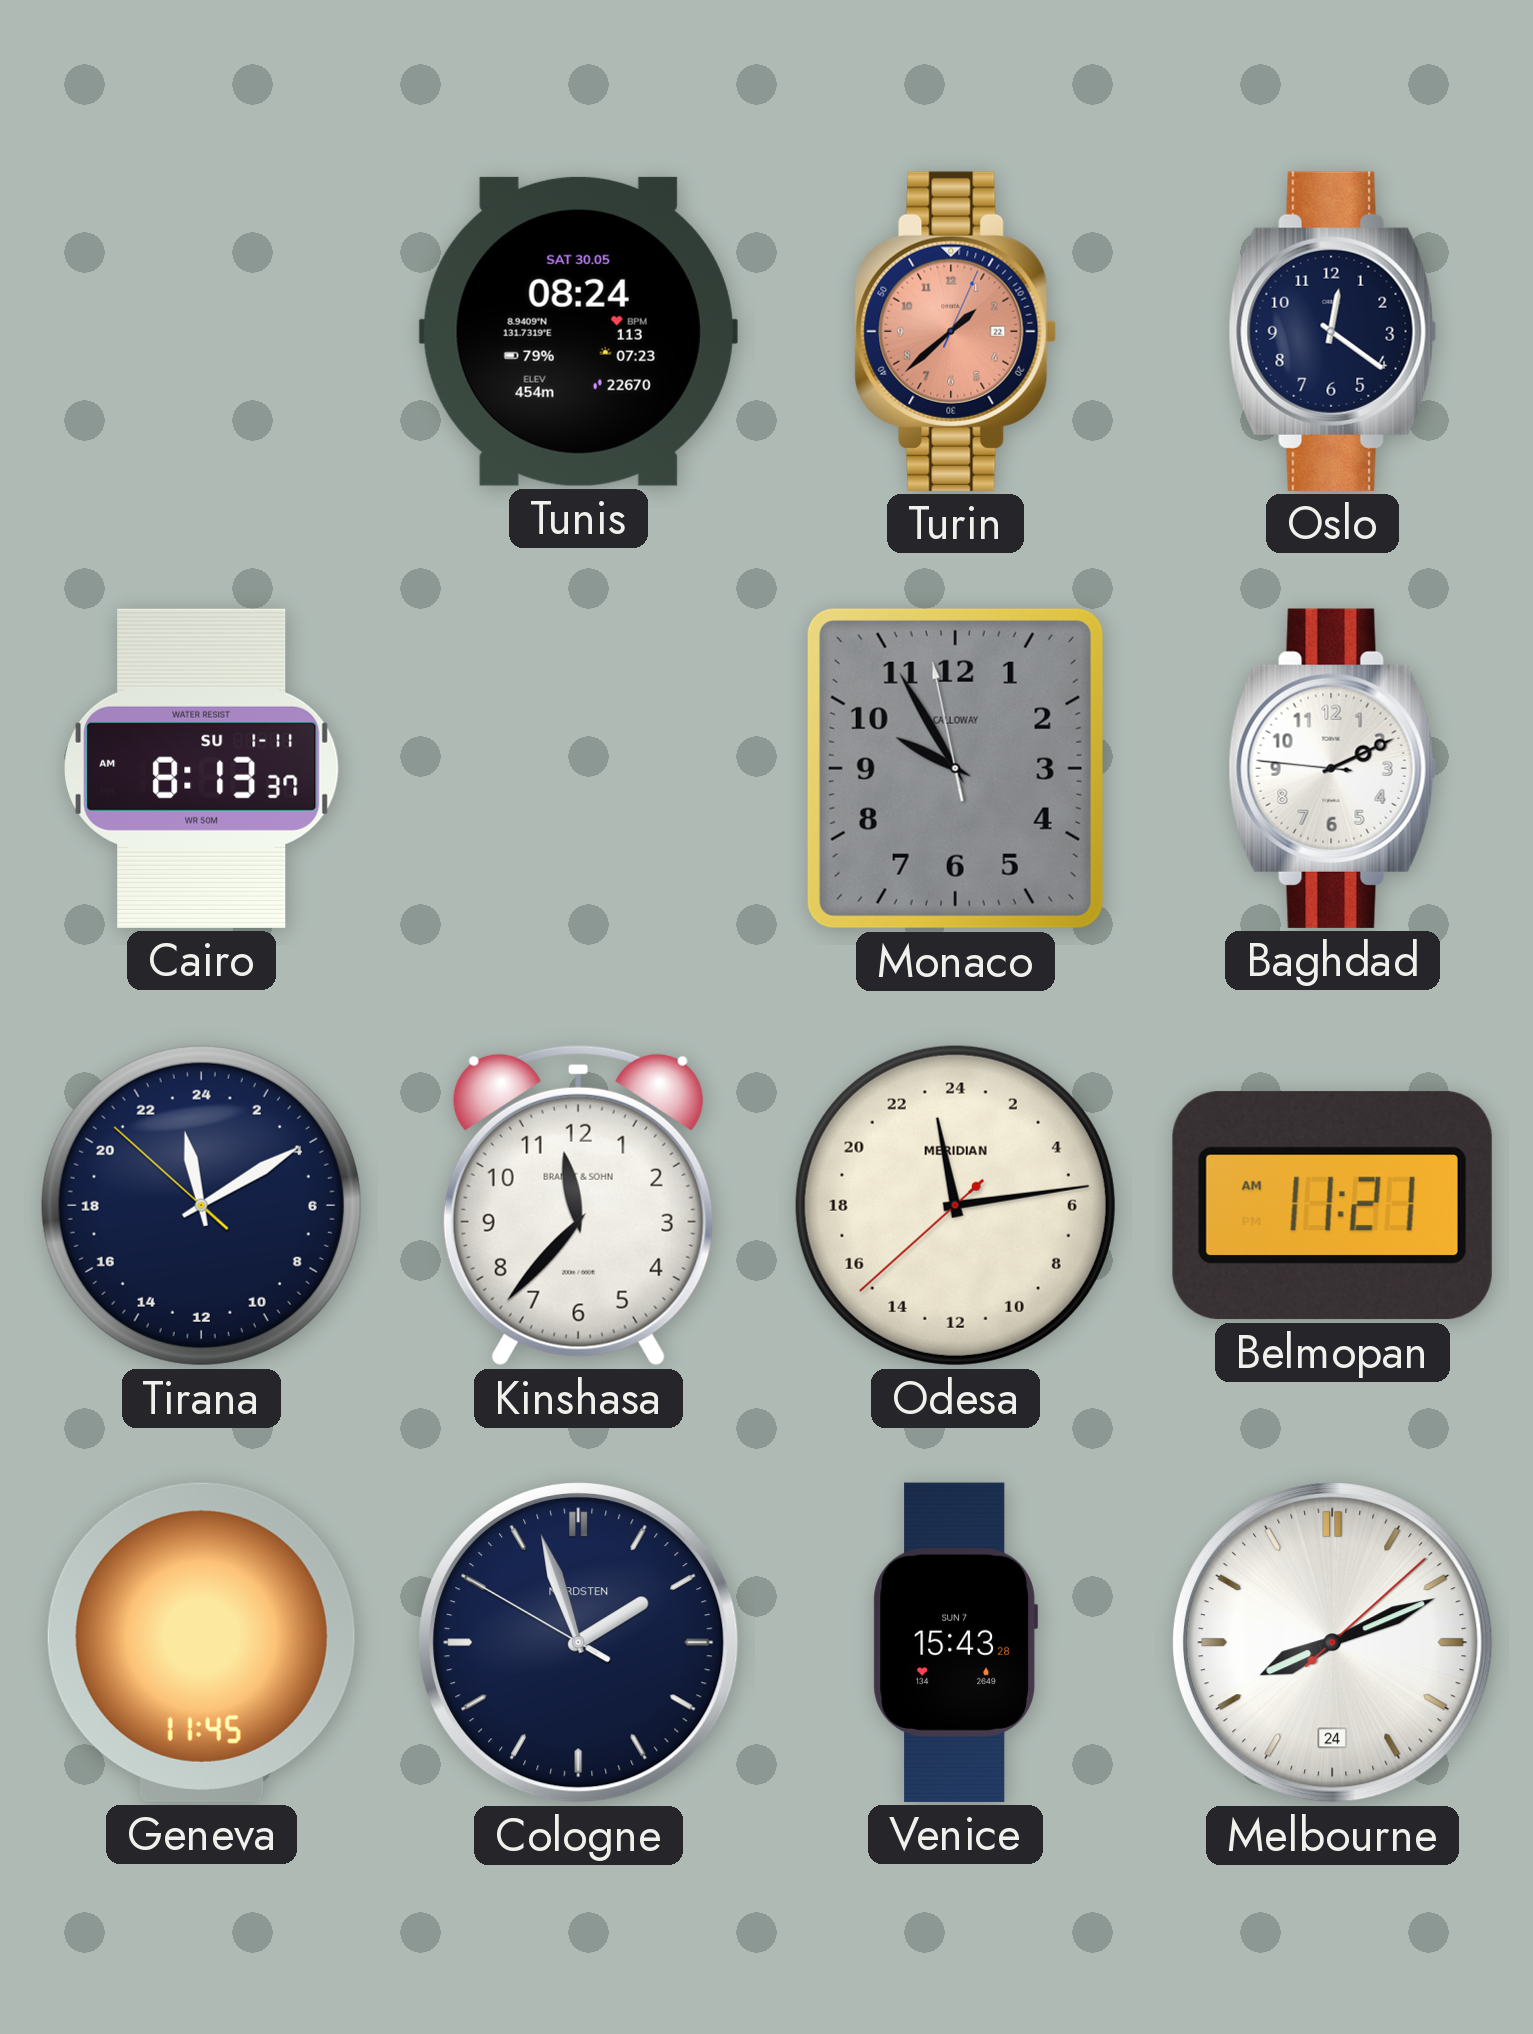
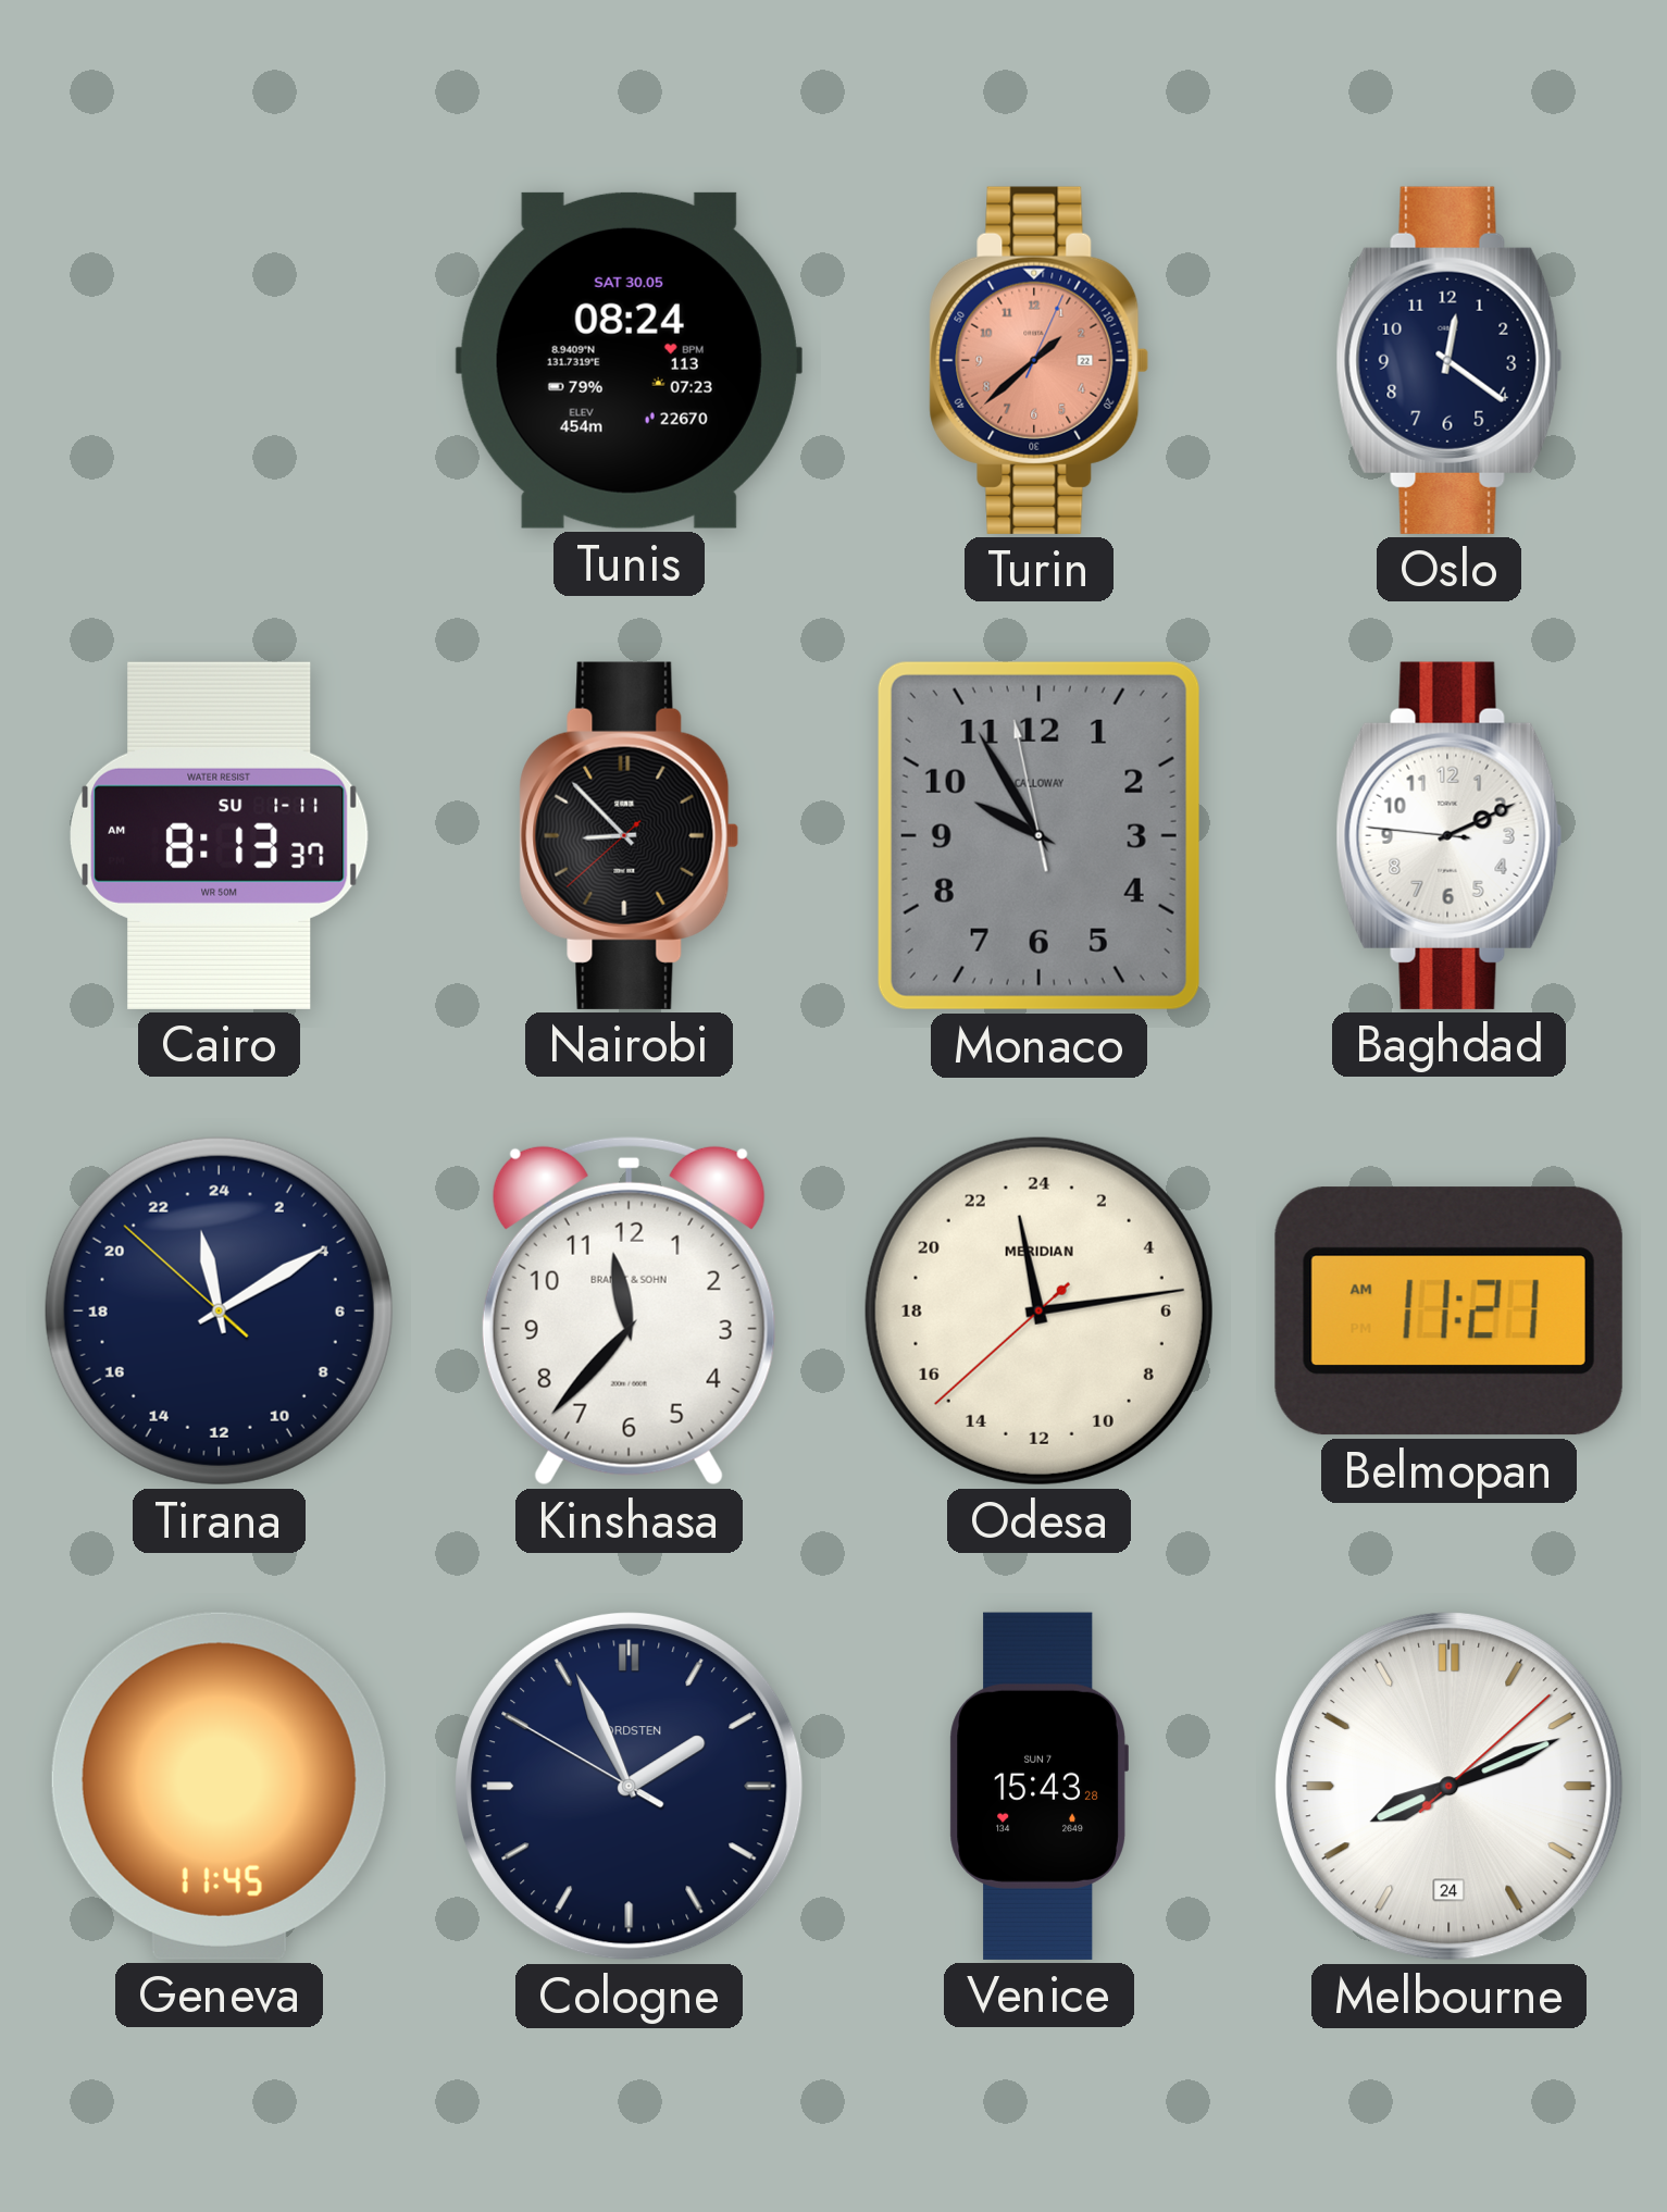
Nairobi: none -> 8:52
Cologne: 1:56 -> 1:55
